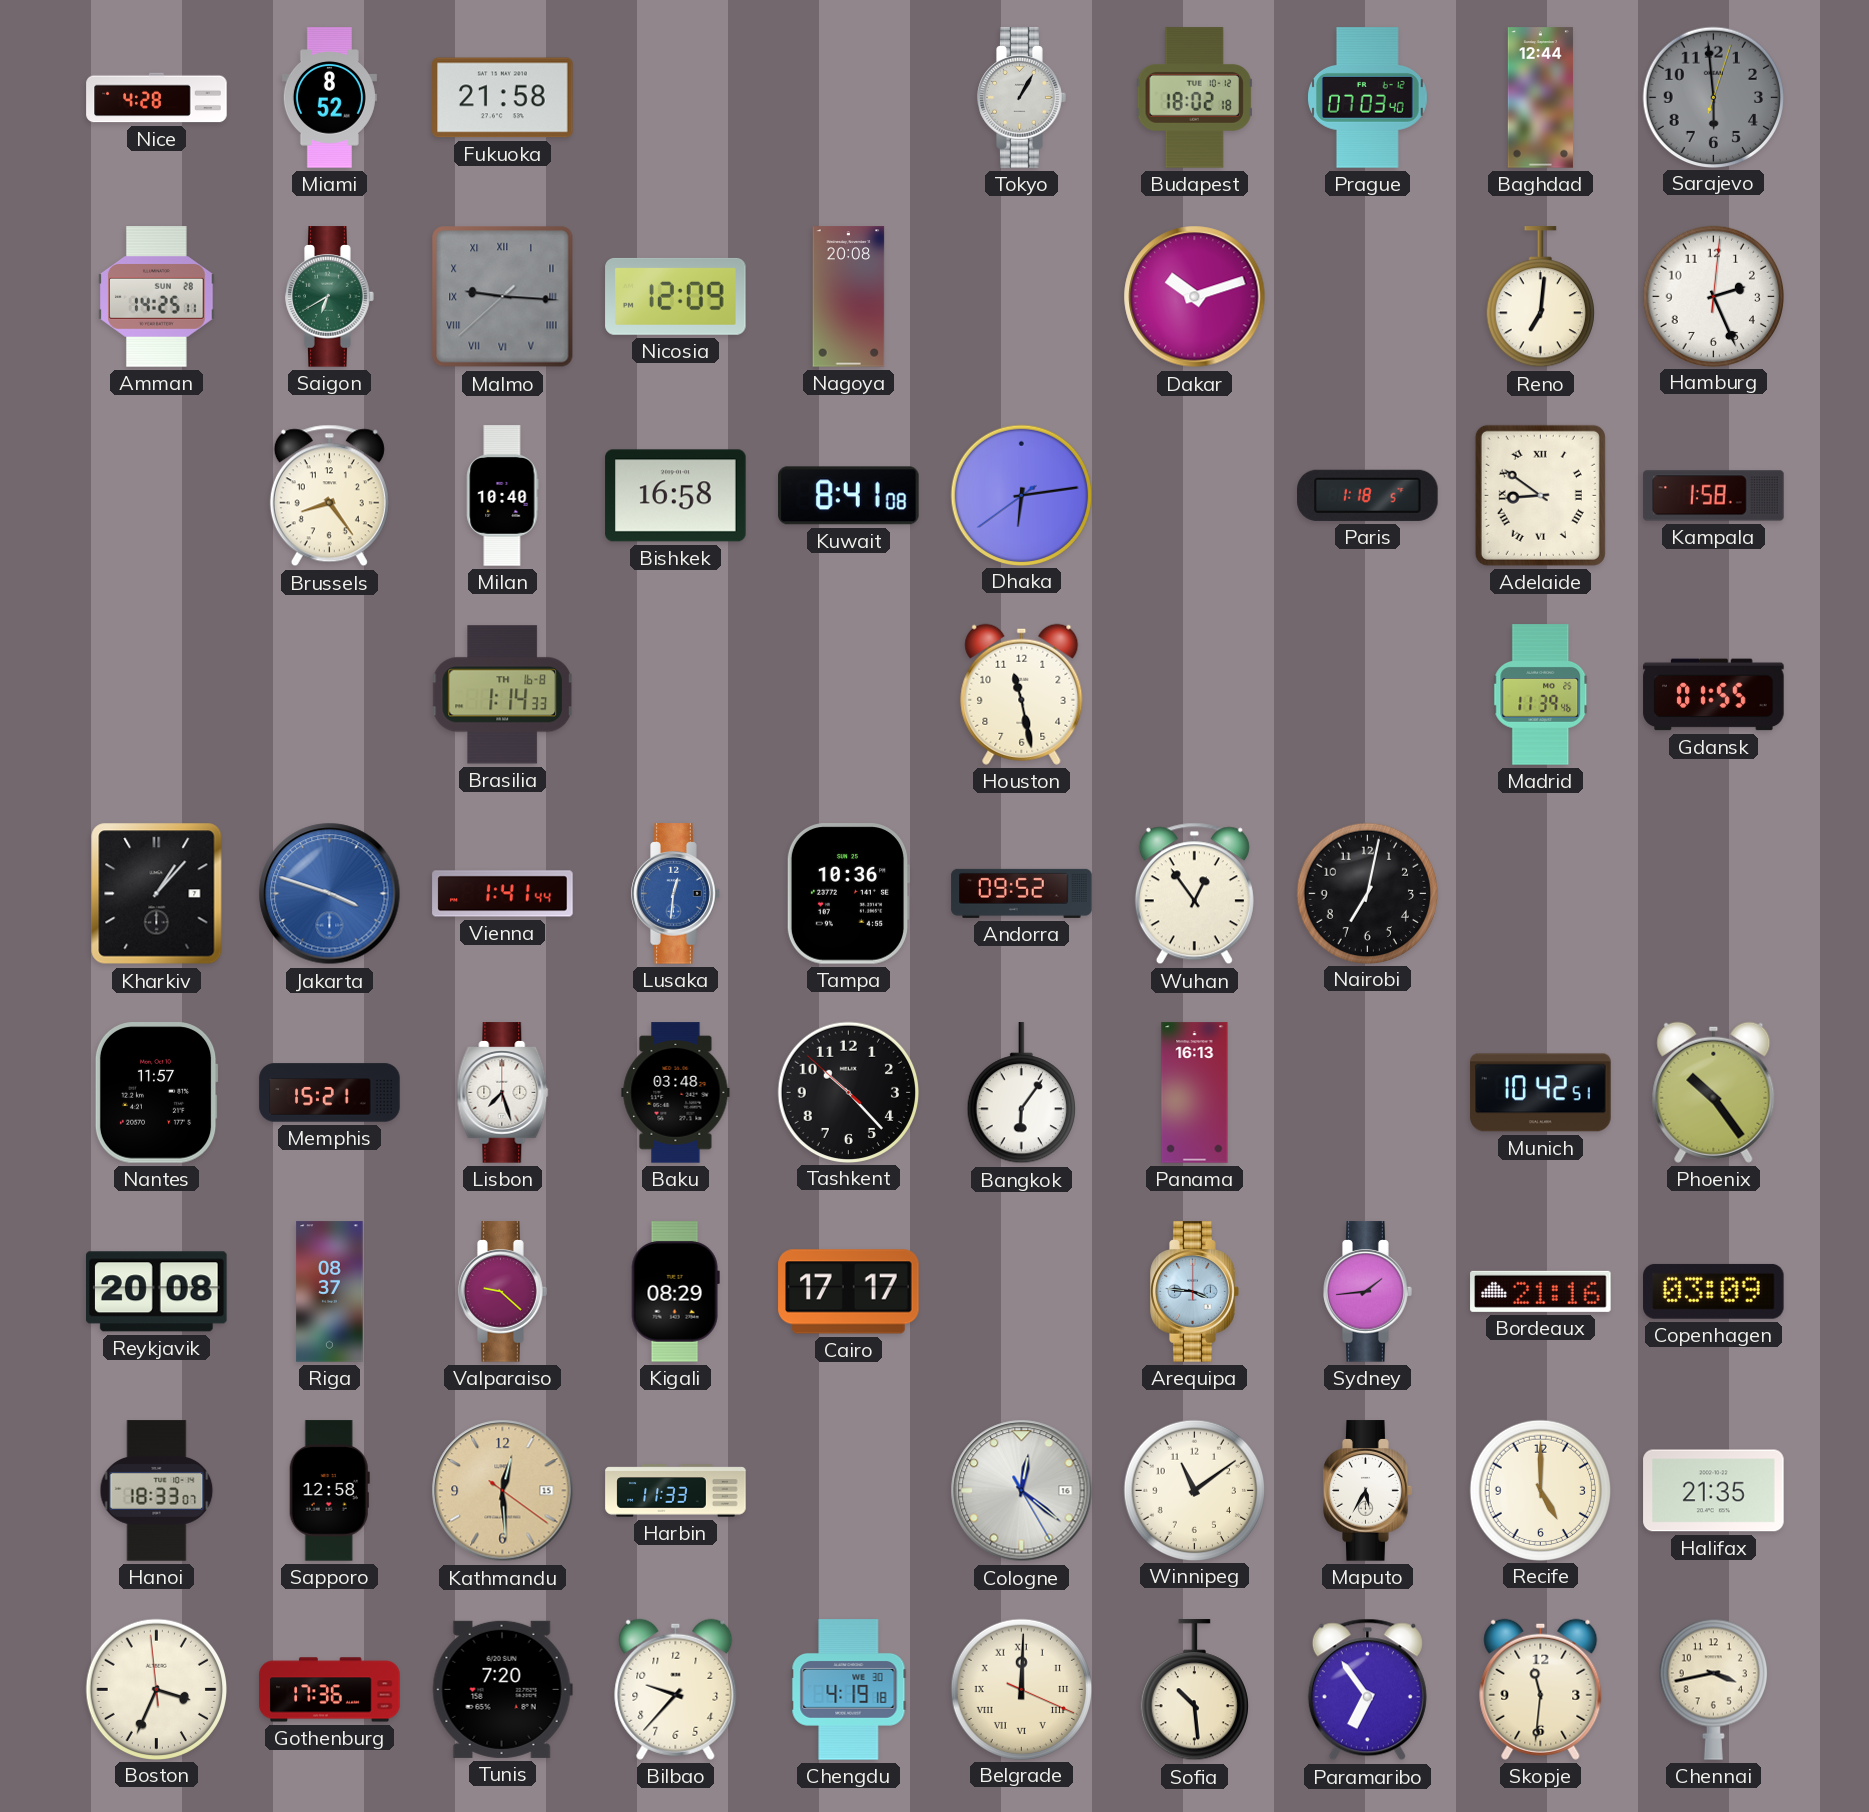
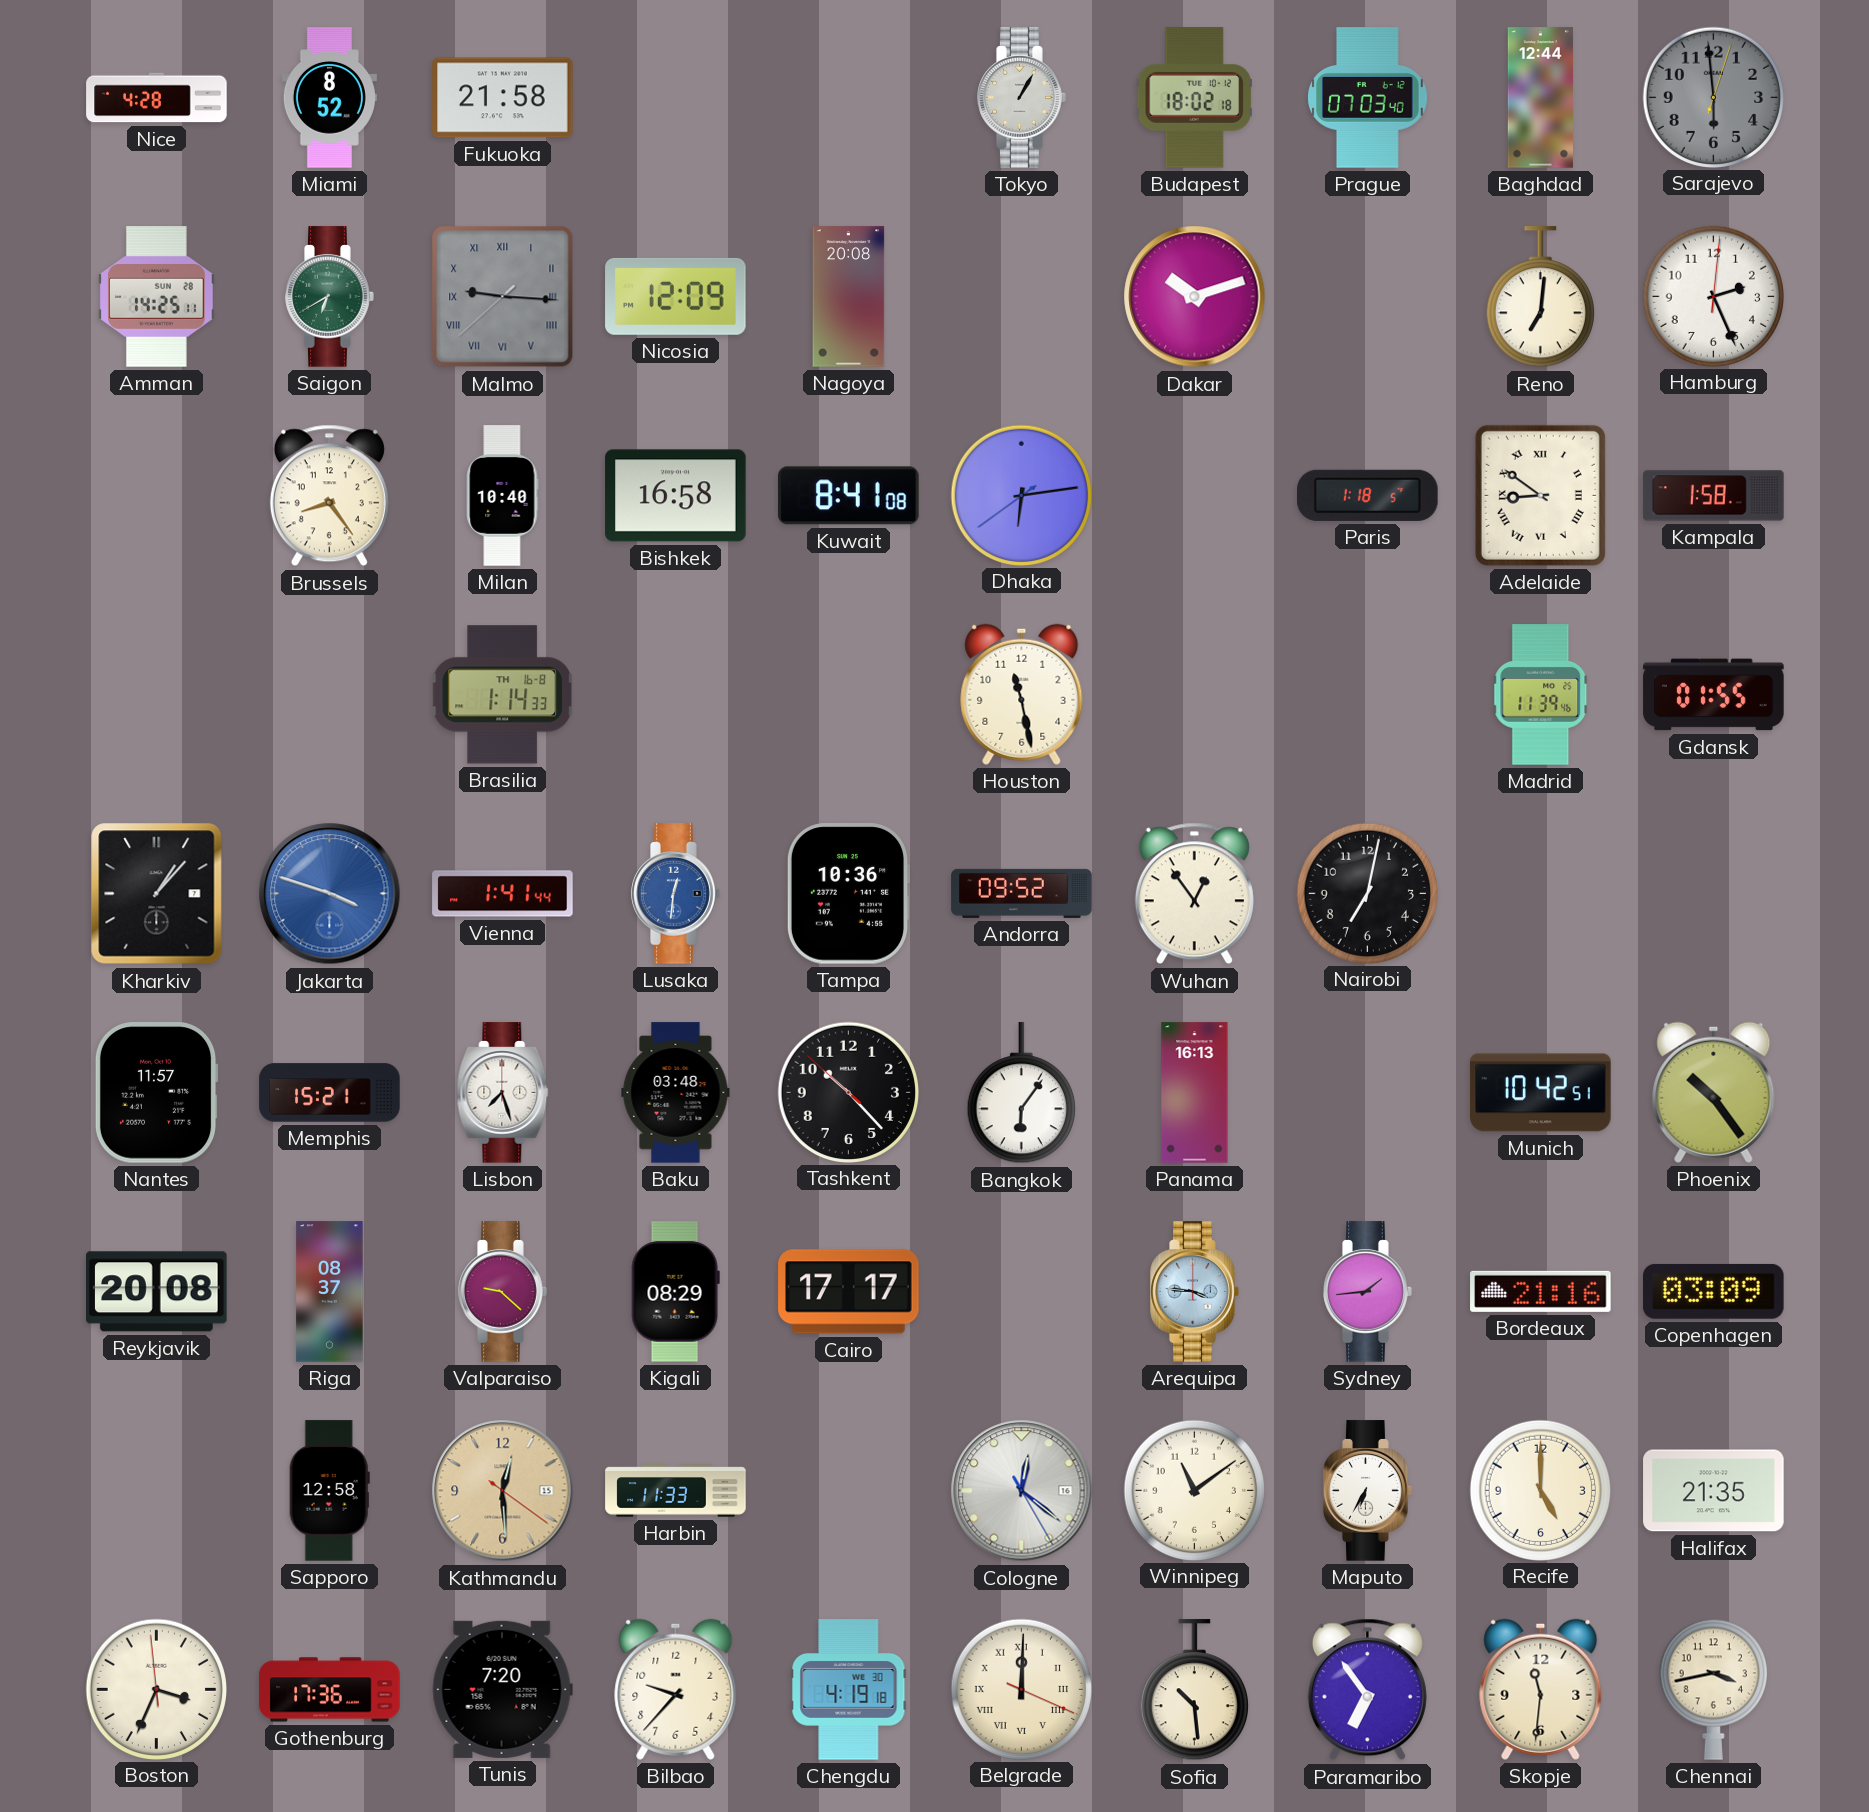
Hanoi: 18:33 -> none
Maputo: 5:35 -> 6:35
